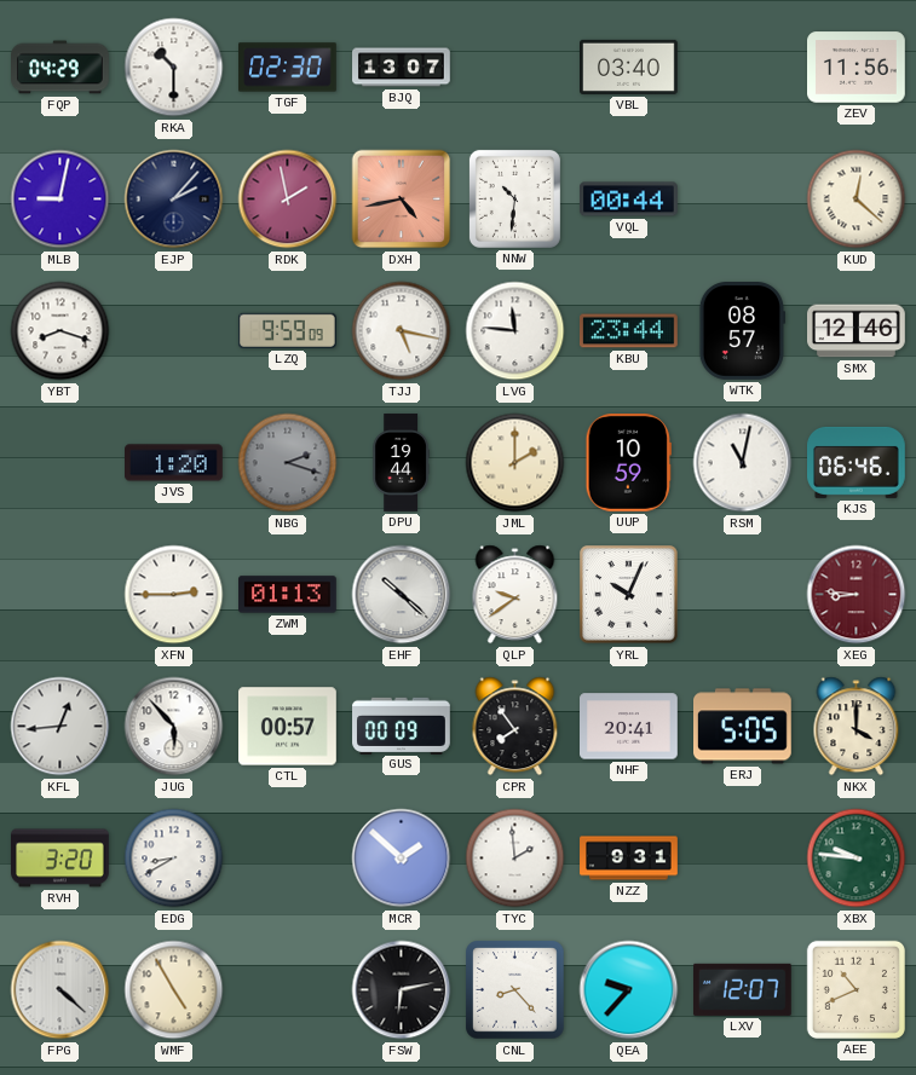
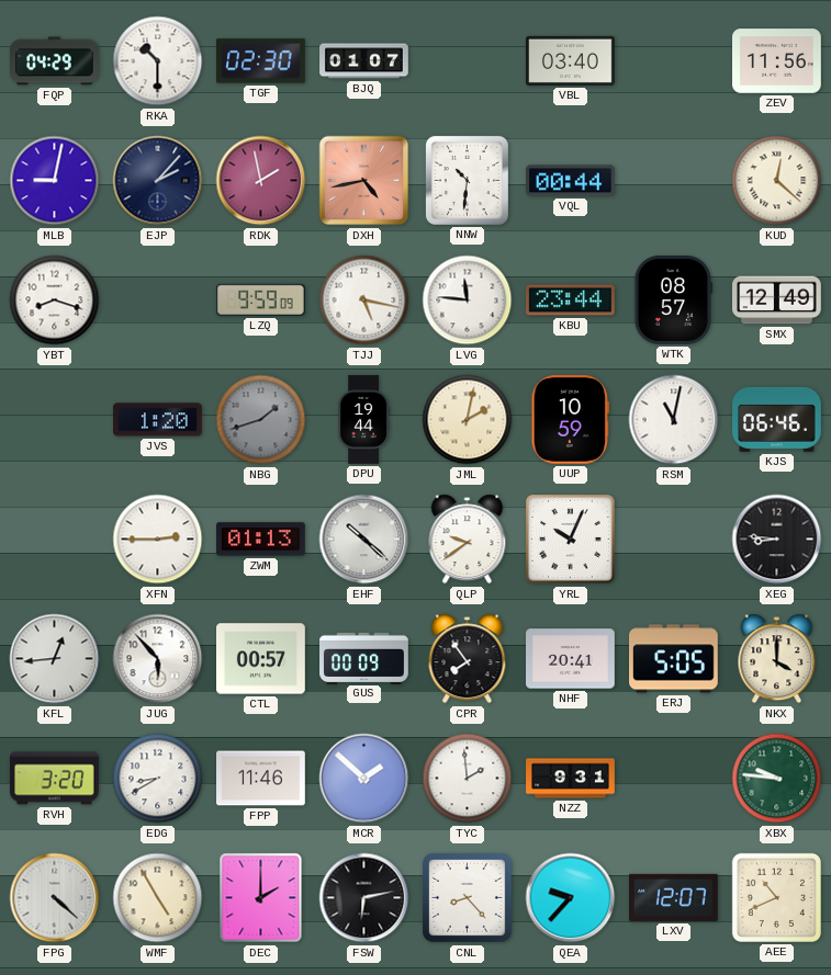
BJQ: 13:07 -> 01:07
SMX: 12:46 -> 12:49
NBG: 2:18 -> 1:42
JML: 2:00 -> 2:02
XEG dial: burgundy -> black
FPP: none -> 11:46
DEC: none -> 2:00
